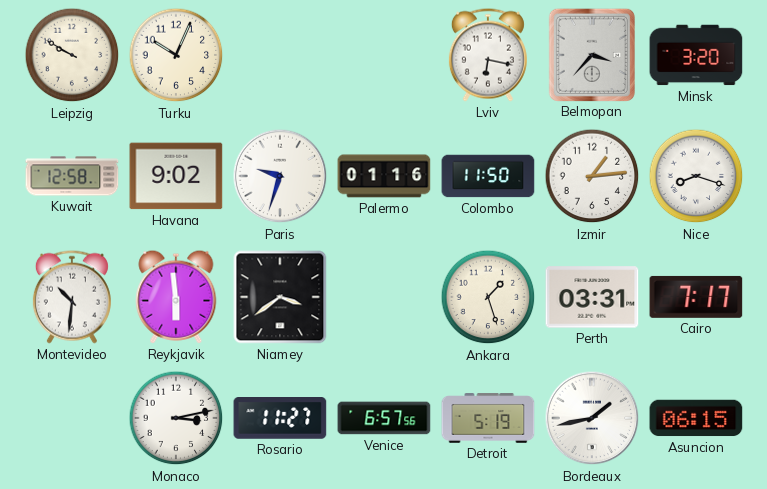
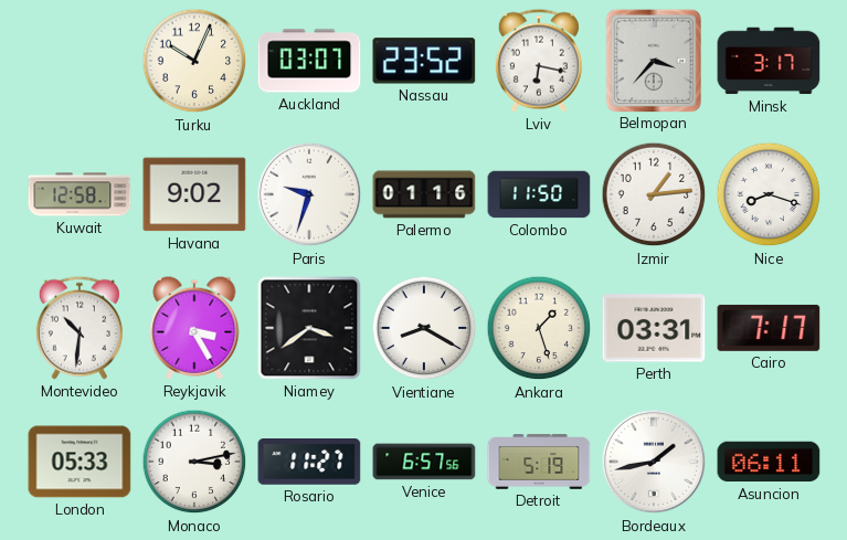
Leipzig: 9:50 -> none
Auckland: none -> 03:07
Nassau: none -> 23:52
Minsk: 3:20 -> 3:17
Reykjavik: 5:59 -> 3:25
Vientiane: none -> 8:20
London: none -> 05:33
Asuncion: 06:15 -> 06:11
